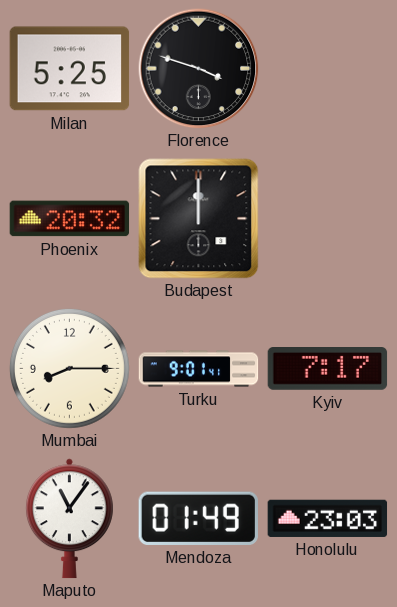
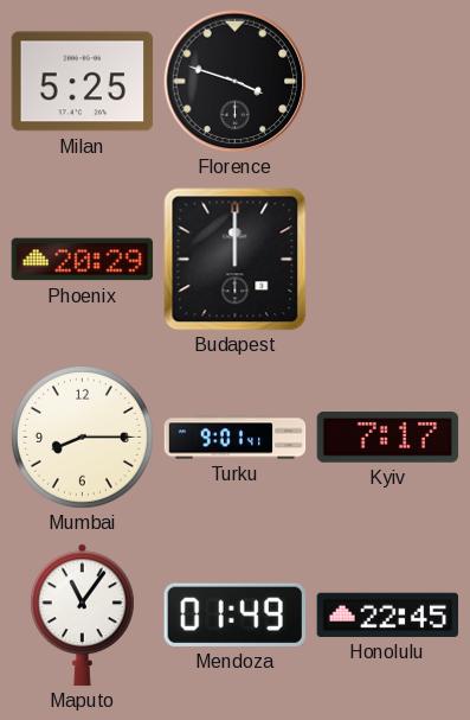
Phoenix: 20:32 -> 20:29
Honolulu: 23:03 -> 22:45
